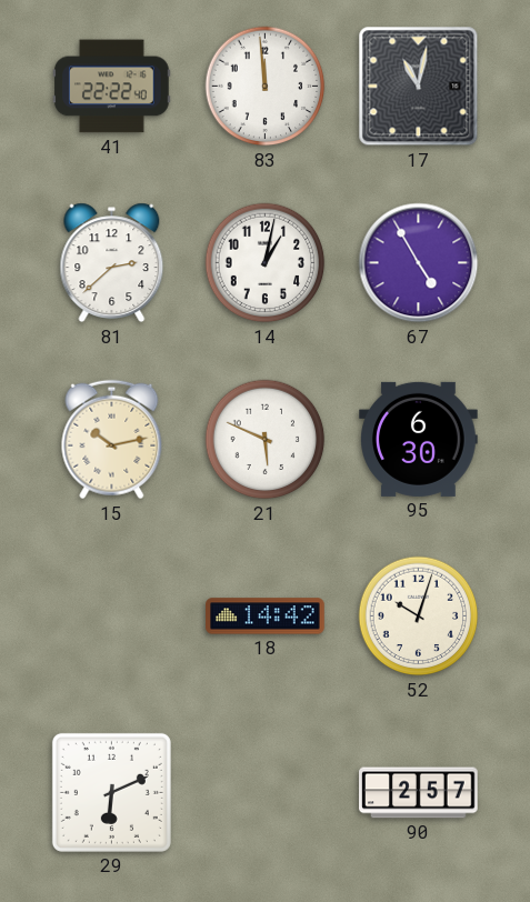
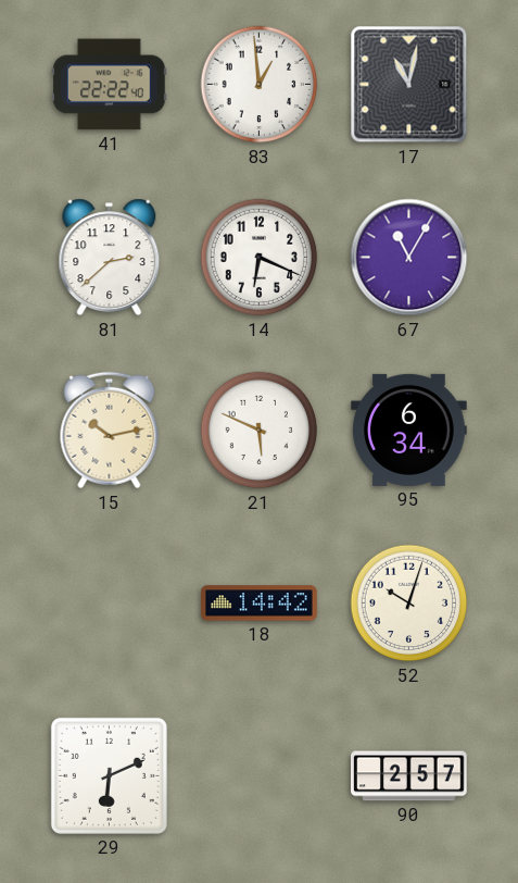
83: 11:59 -> 12:59
14: 1:02 -> 6:19
67: 4:55 -> 11:05
95: 6:30 -> 6:34
